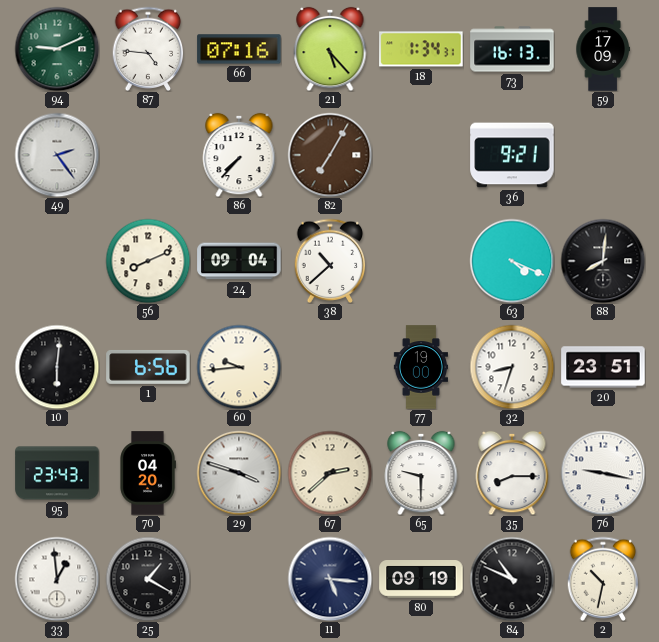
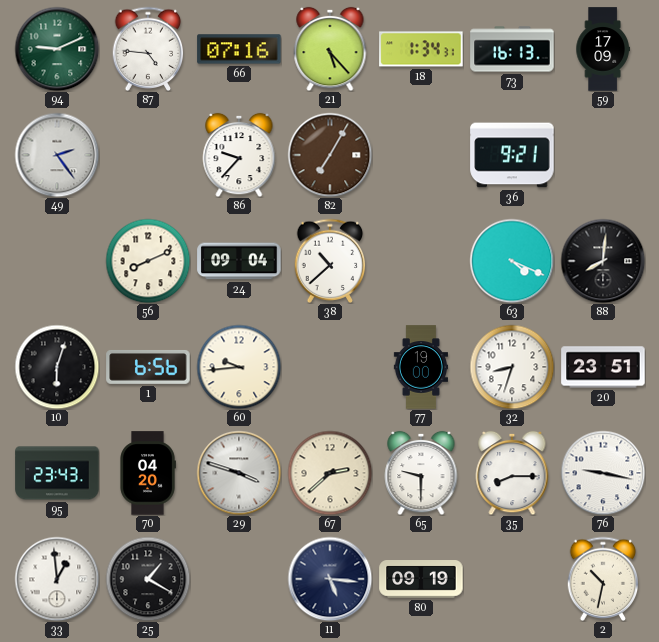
86: 7:37 -> 9:37
10: 6:01 -> 6:03
84: 10:49 -> none
